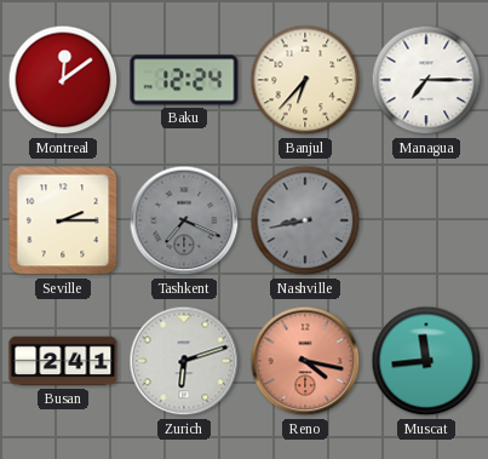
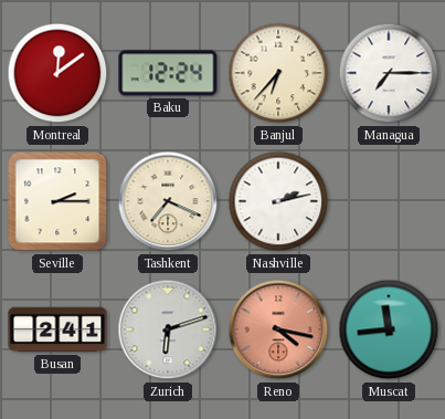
Tashkent dial: grey -> cream
Nashville: 8:43 -> 2:13
Nashville dial: grey -> white
